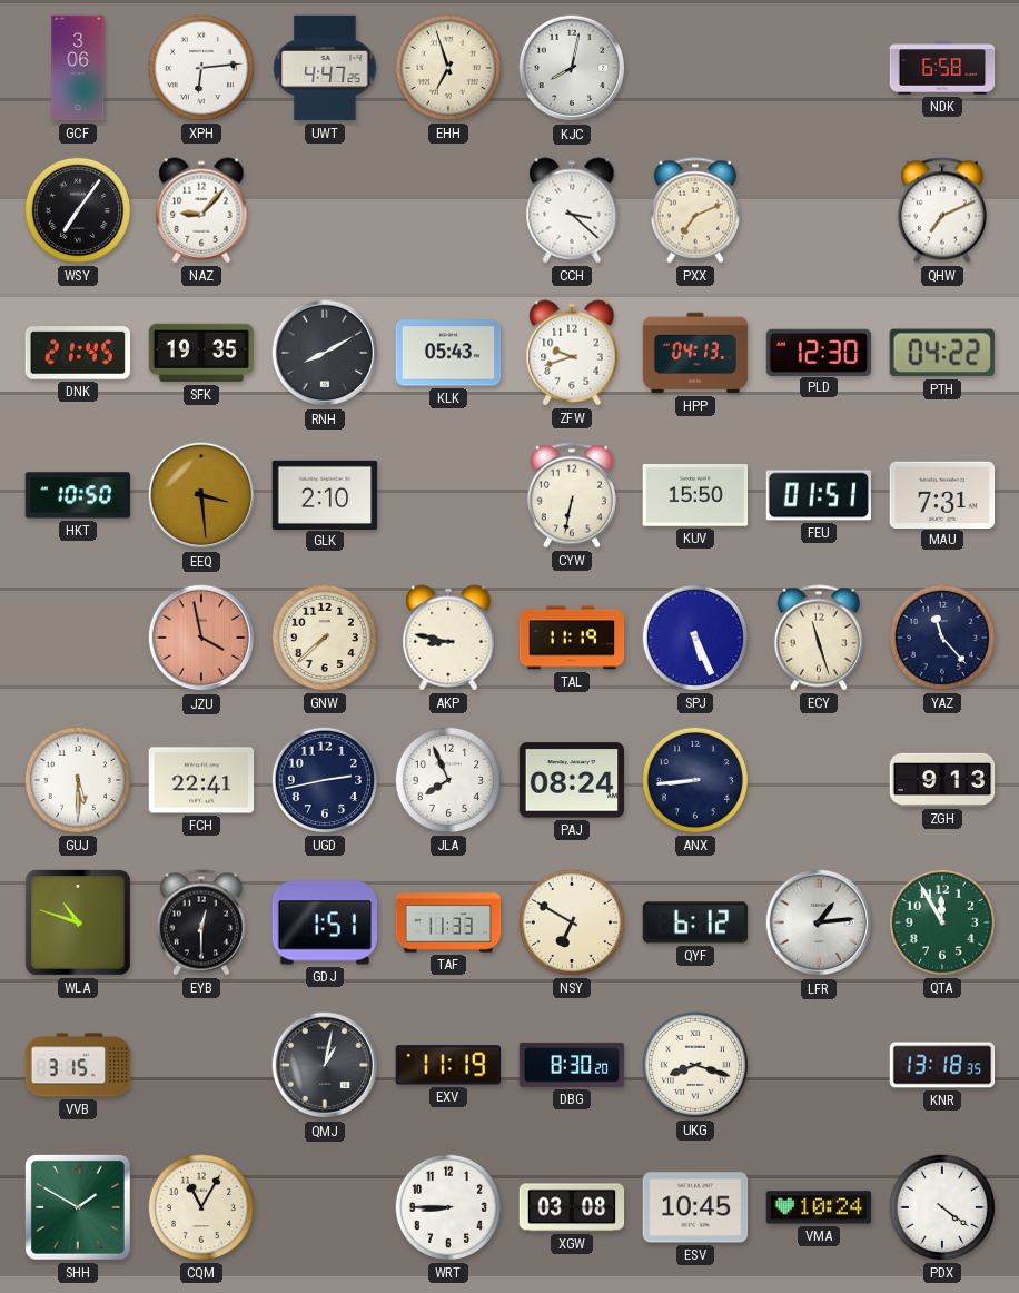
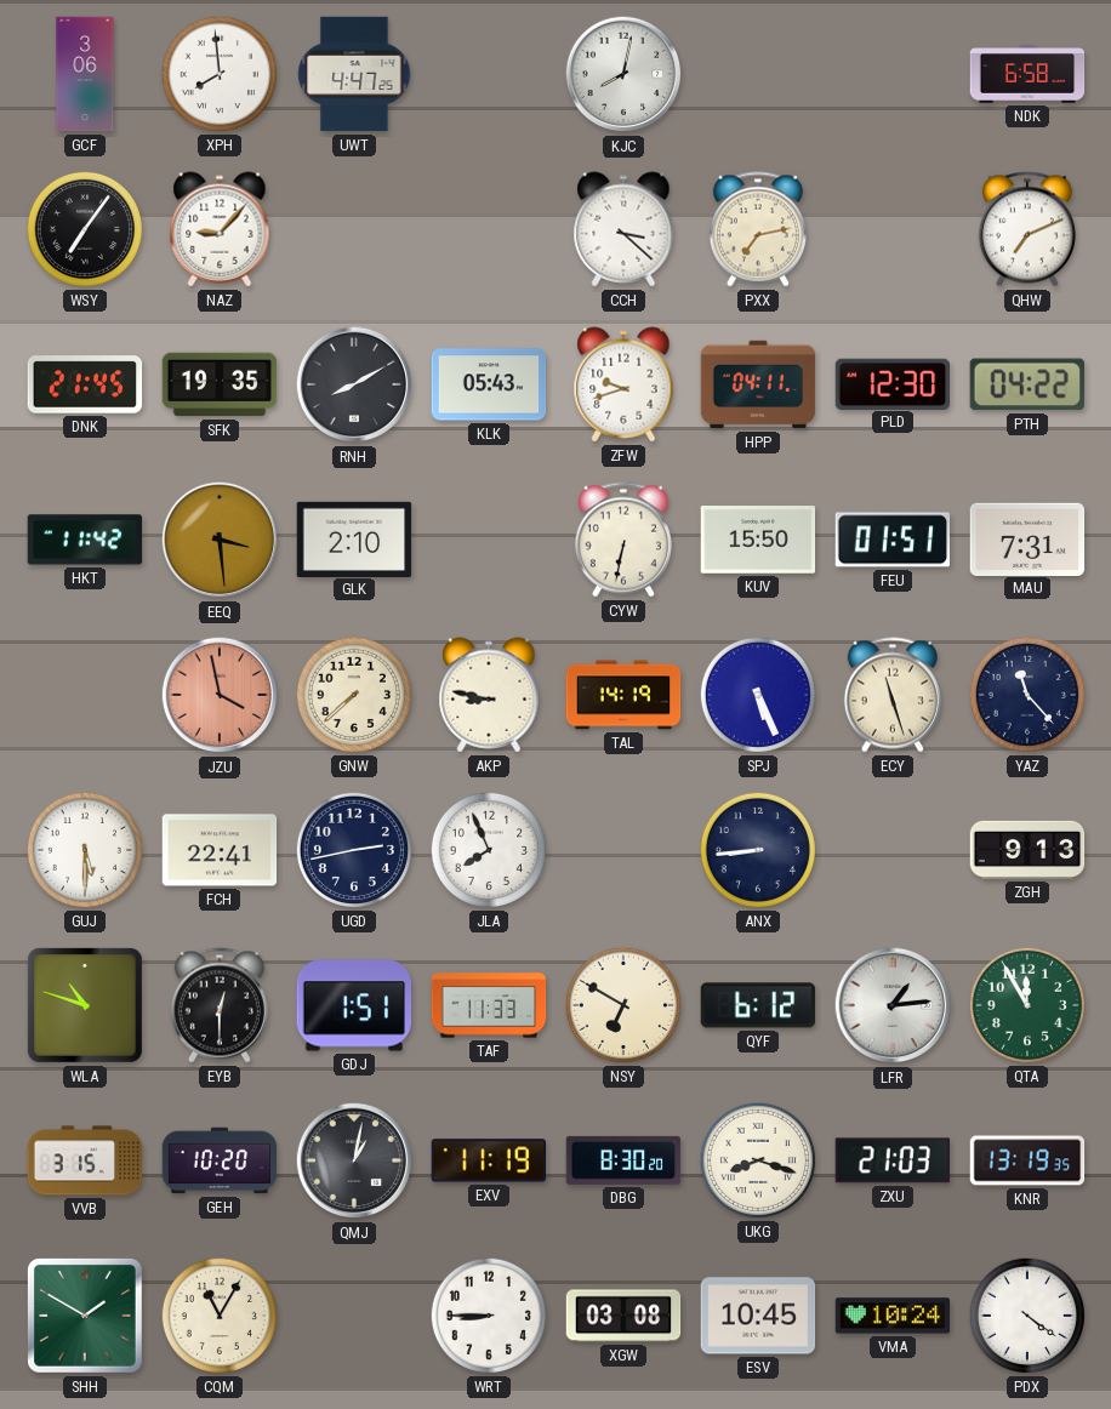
XPH: 6:14 -> 7:59
EHH: 6:57 -> none
PXX: 7:11 -> 7:13
HPP: 04:13 -> 04:11
HKT: 10:50 -> 11:42
TAL: 11:19 -> 14:19
PAJ: 08:24 -> none
GEH: none -> 10:20
ZXU: none -> 21:03
KNR: 13:18 -> 13:19
